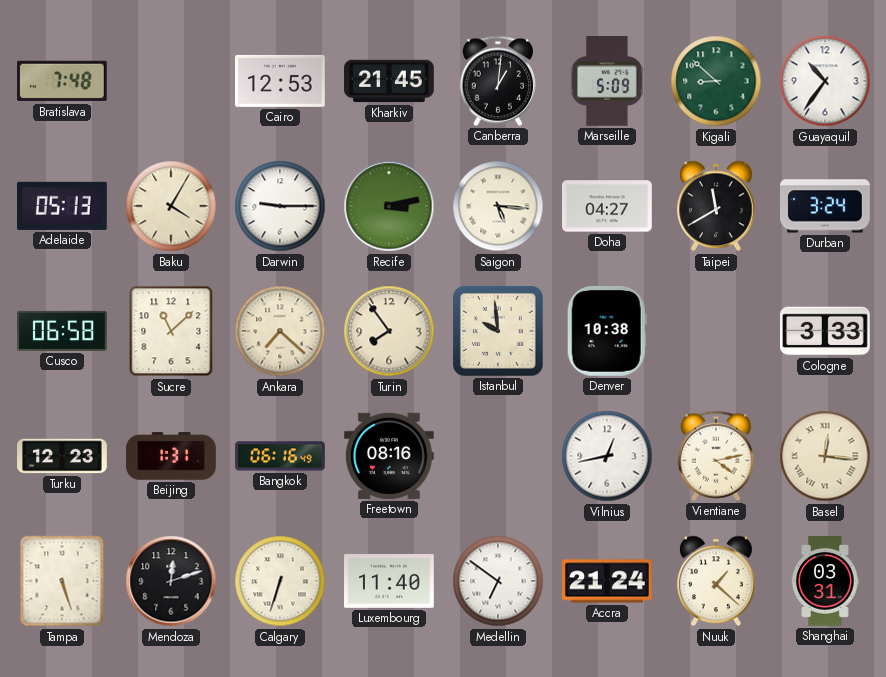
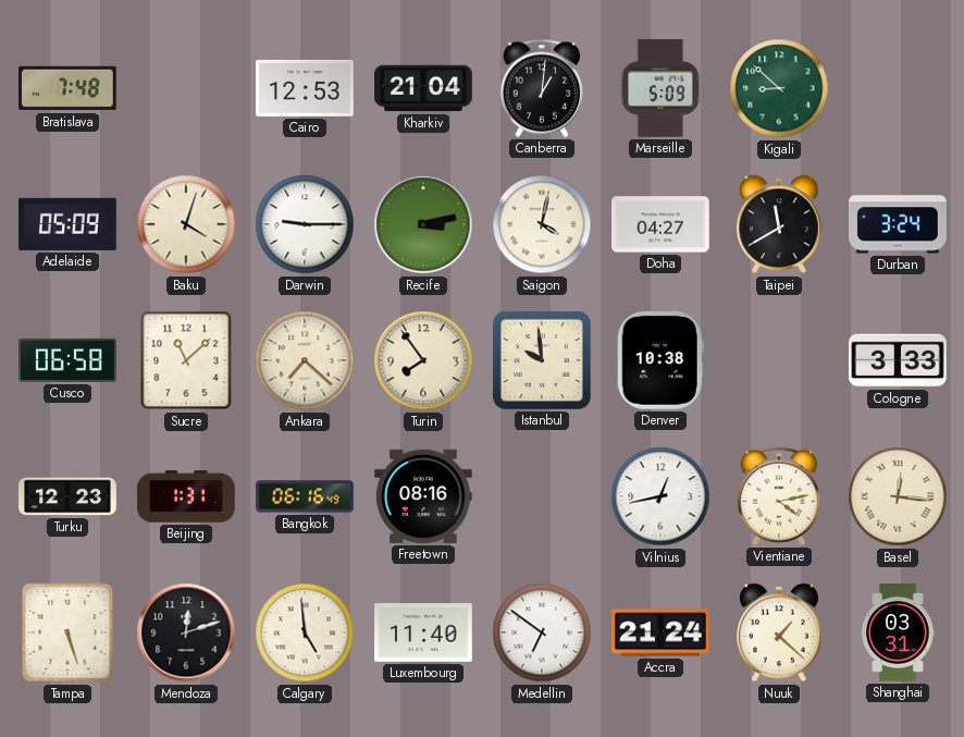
Kharkiv: 21:45 -> 21:04
Guayaquil: 10:36 -> none
Adelaide: 05:13 -> 05:09
Baku: 4:05 -> 4:03
Saigon: 5:16 -> 4:02
Calgary: 6:33 -> 4:59
